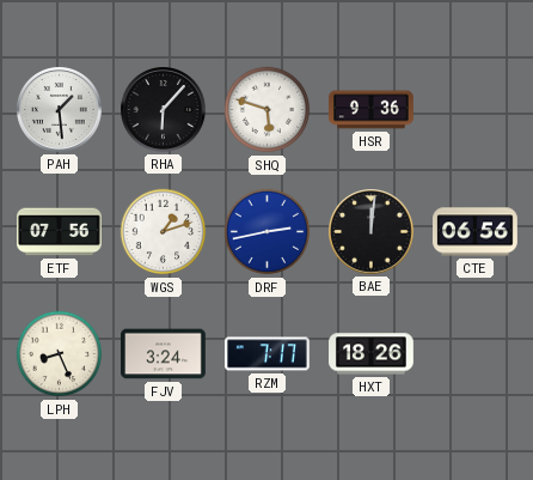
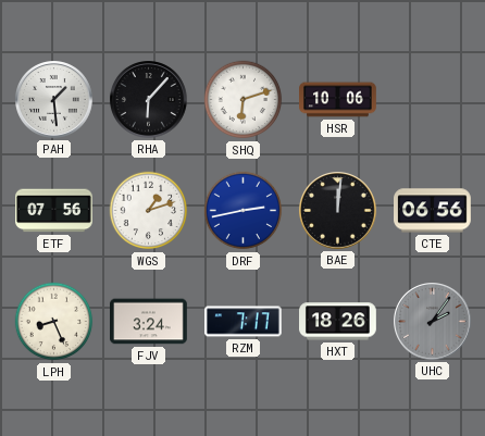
SHQ: 5:48 -> 6:12
HSR: 9:36 -> 10:06
UHC: none -> 2:06
